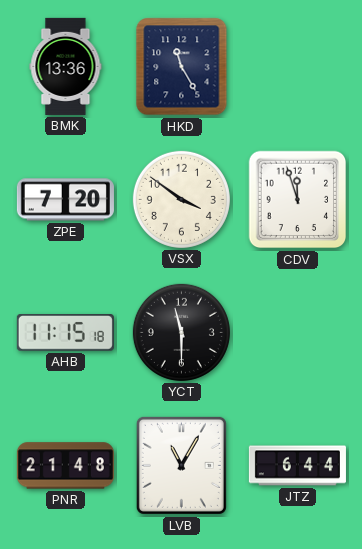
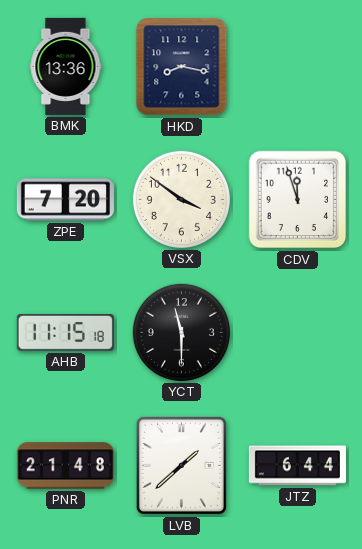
HKD: 11:25 -> 8:17
LVB: 11:05 -> 1:38
